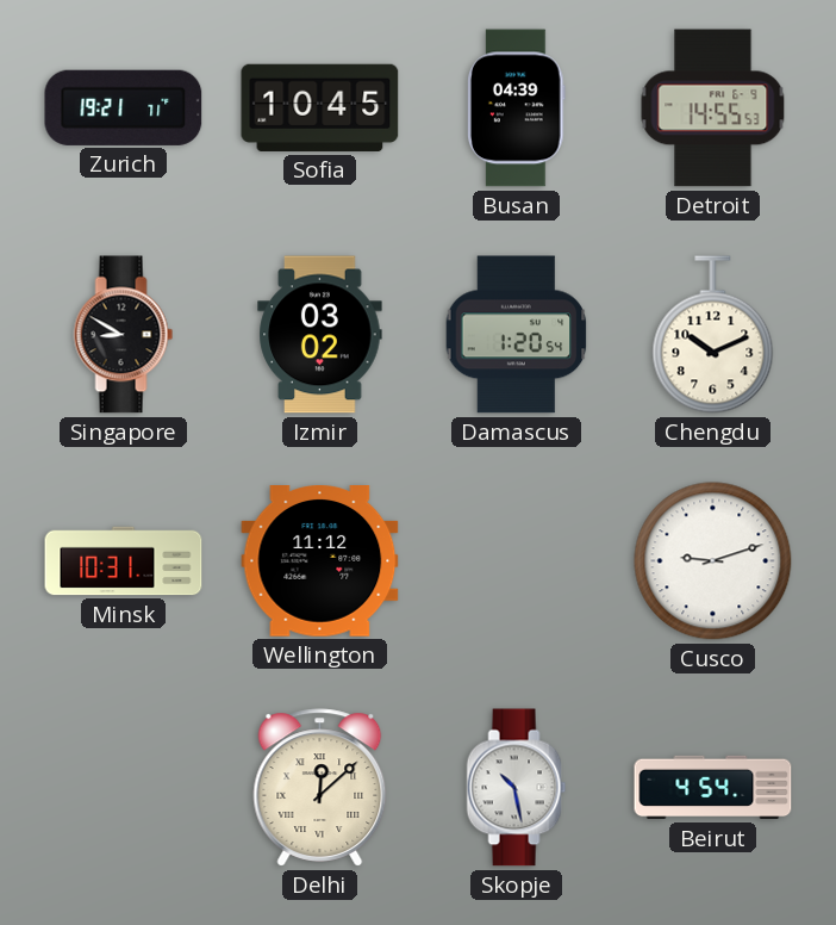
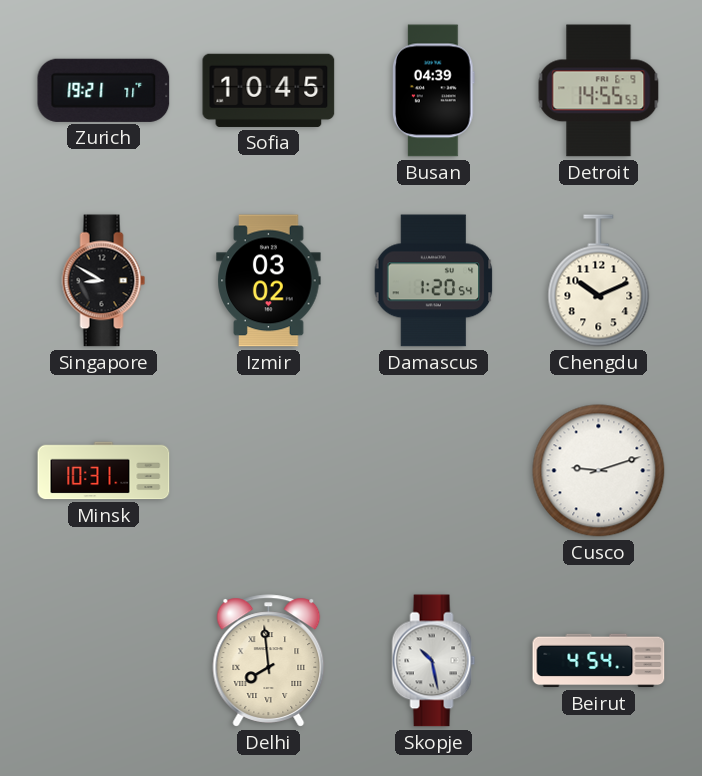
Wellington: 11:12 -> none
Delhi: 12:08 -> 7:59
